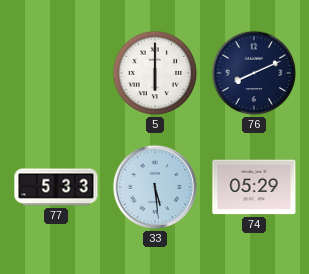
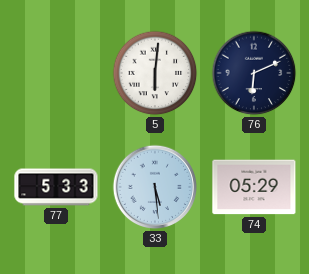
5: 6:00 -> 6:01
76: 8:11 -> 6:11
